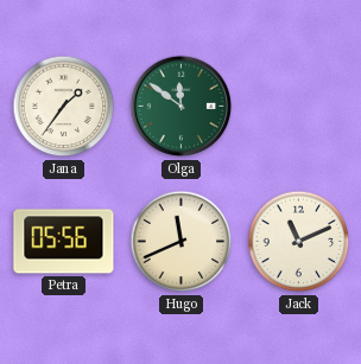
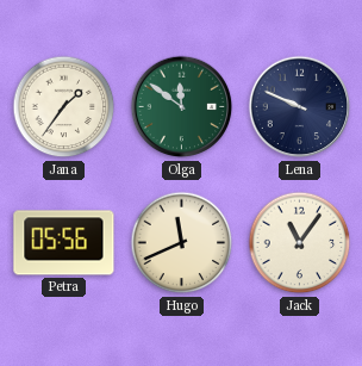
Lena: none -> 9:49
Jack: 11:11 -> 11:06
